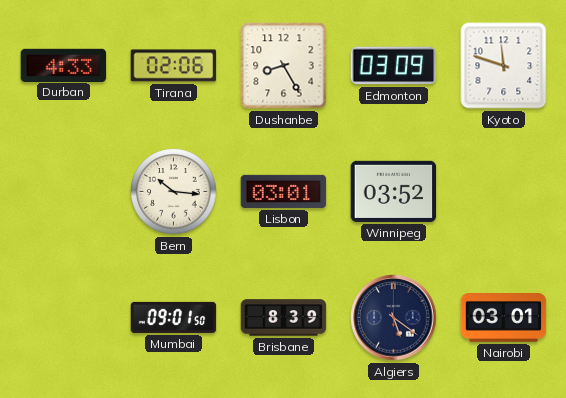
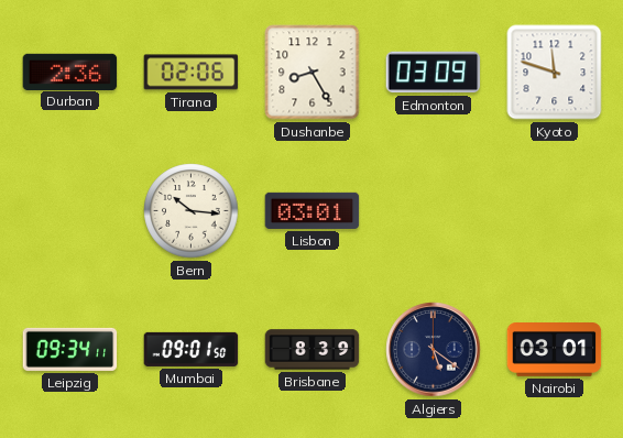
Durban: 4:33 -> 2:36
Winnipeg: 03:52 -> none
Leipzig: none -> 09:34
